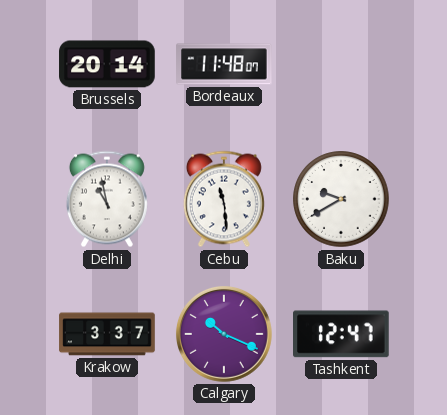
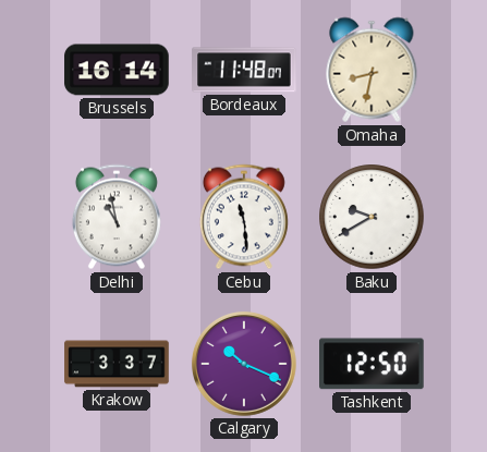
Brussels: 20:14 -> 16:14
Omaha: none -> 8:32
Tashkent: 12:47 -> 12:50
